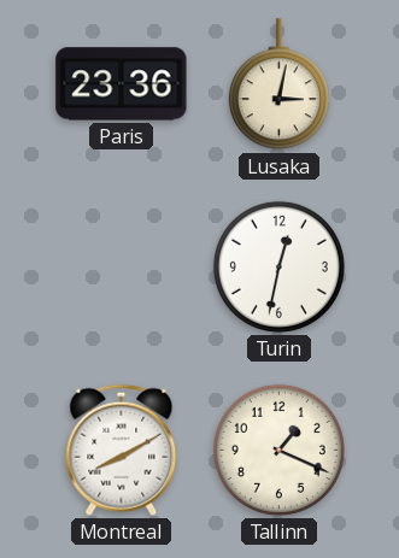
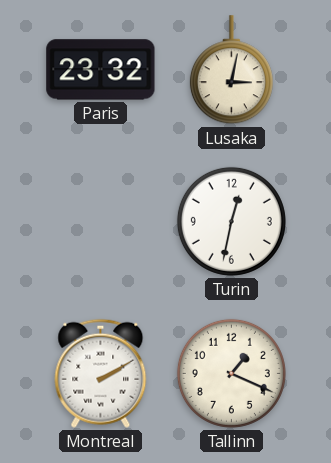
Paris: 23:36 -> 23:32
Montreal: 8:10 -> 2:10
